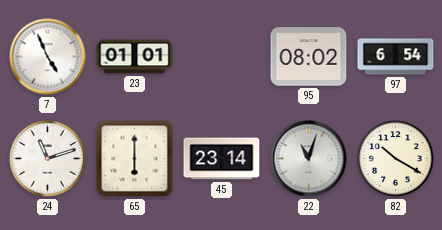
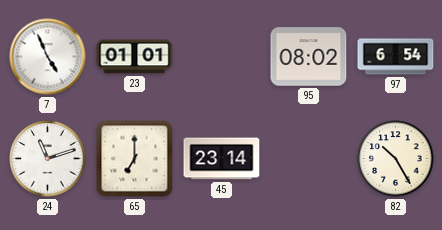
65: 6:00 -> 7:00
22: 11:03 -> none
82: 10:20 -> 10:25
